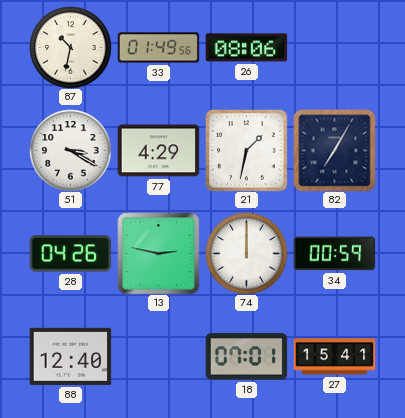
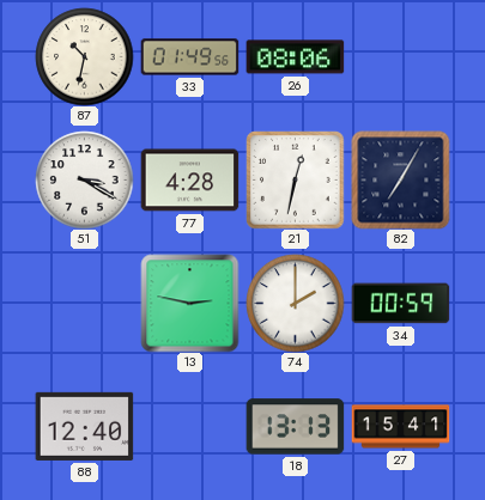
77: 4:29 -> 4:28
21: 1:32 -> 12:32
28: 04:26 -> none
74: 12:00 -> 2:00
18: 07:01 -> 13:13
